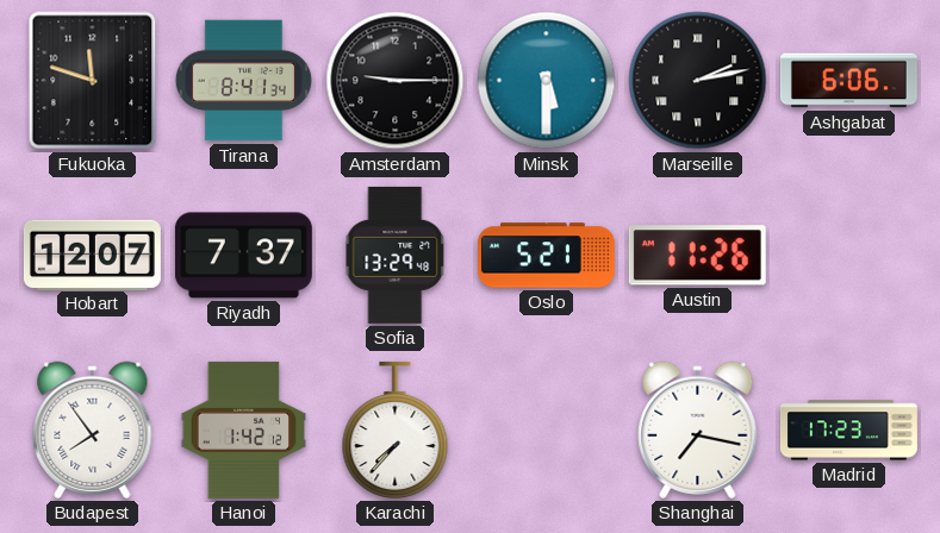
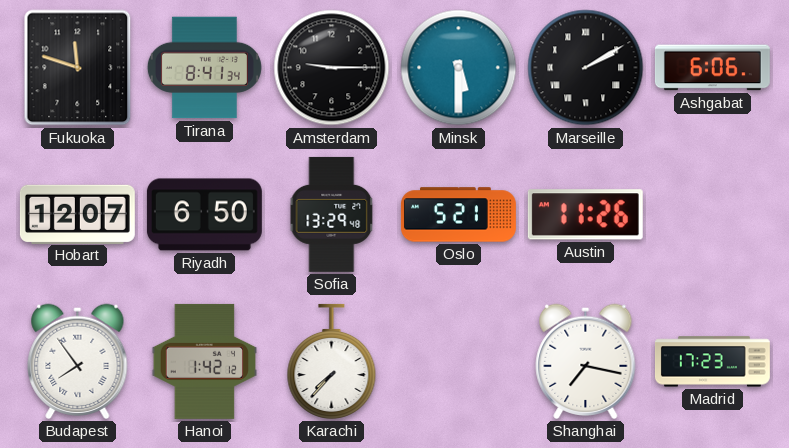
Marseille: 2:13 -> 2:10
Riyadh: 7:37 -> 6:50
